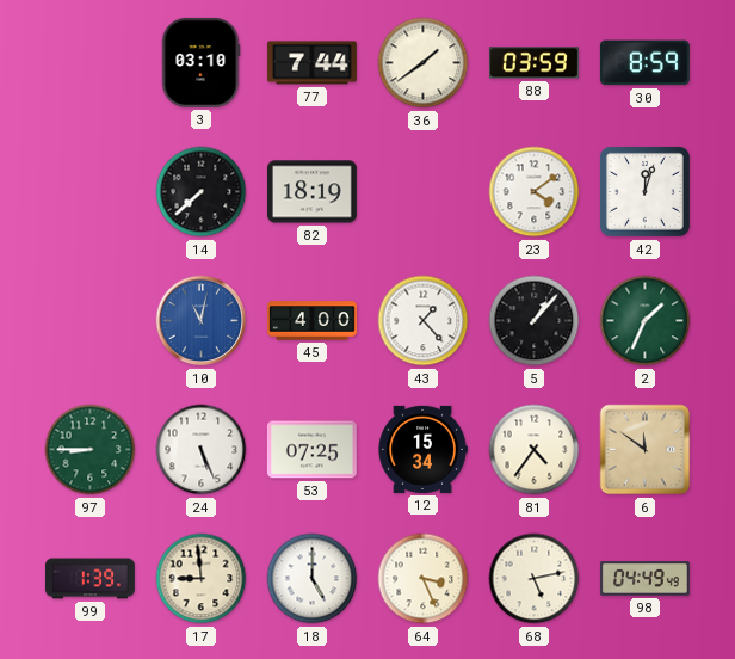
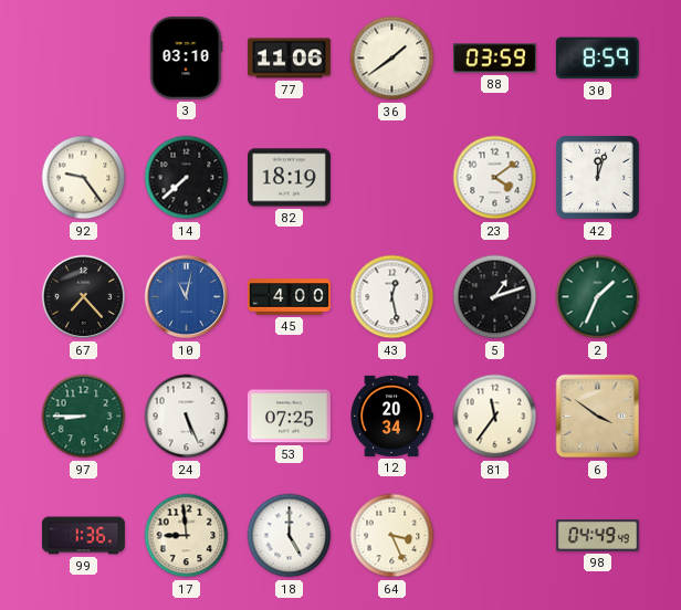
77: 7:44 -> 11:06
92: none -> 9:24
67: none -> 7:23
43: 1:23 -> 12:28
5: 1:07 -> 1:12
12: 15:34 -> 20:34
81: 4:36 -> 11:36
6: 11:51 -> 3:51
99: 1:39 -> 1:36
68: 5:13 -> none
